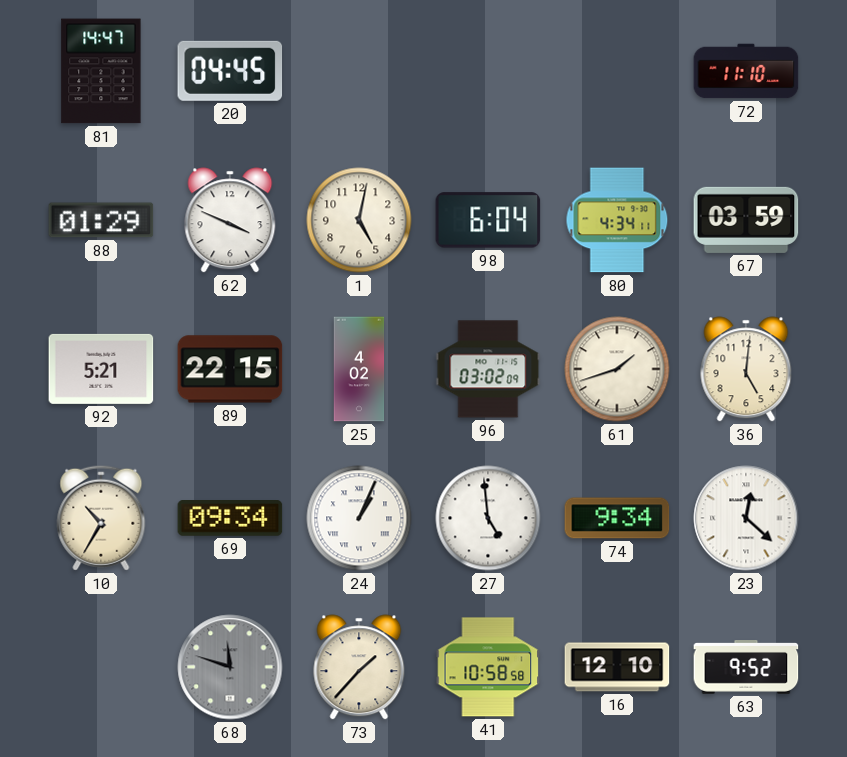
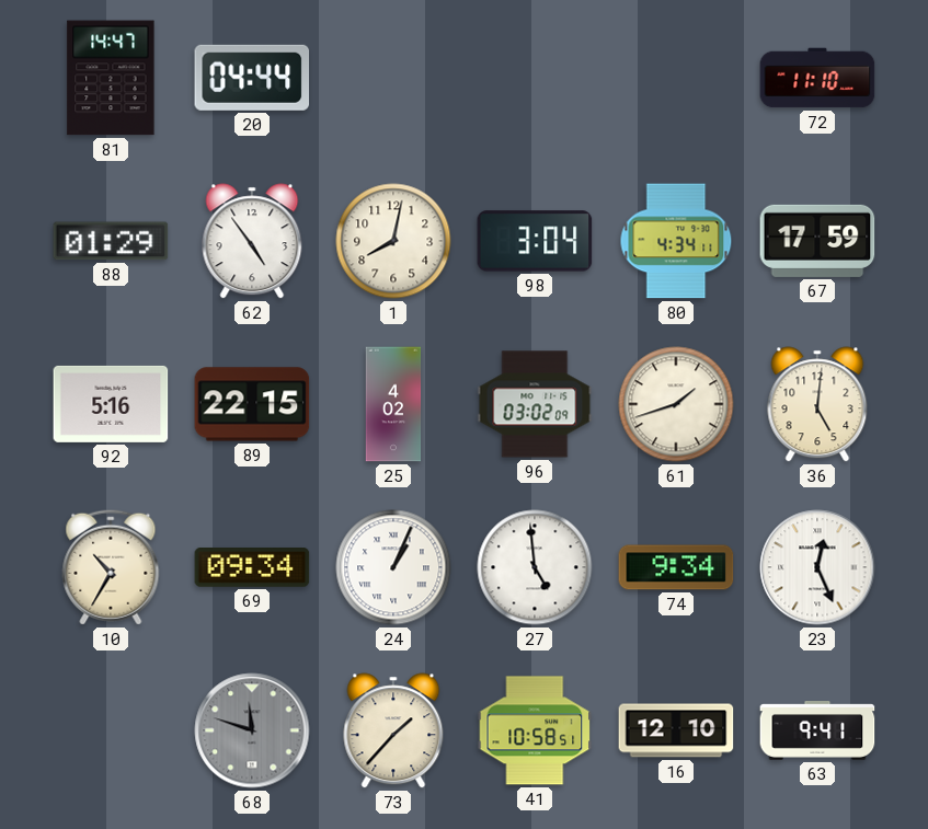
20: 04:45 -> 04:44
62: 3:49 -> 4:54
1: 5:02 -> 8:02
98: 6:04 -> 3:04
67: 03:59 -> 17:59
92: 5:21 -> 5:16
23: 12:22 -> 12:26
41: 10:58:58 -> 10:58:51
63: 9:52 -> 9:41
